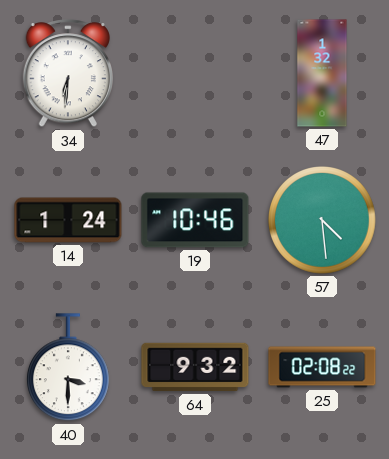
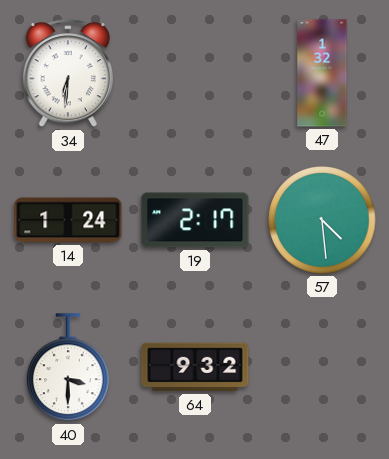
19: 10:46 -> 2:17
25: 02:08 -> none
